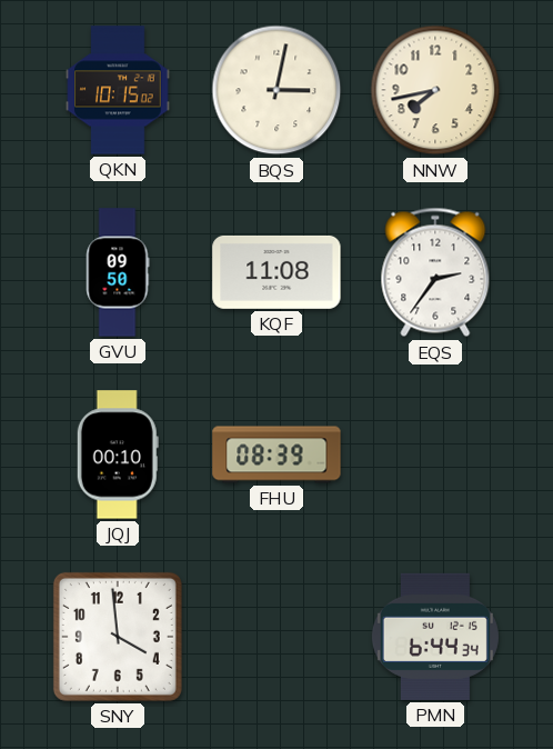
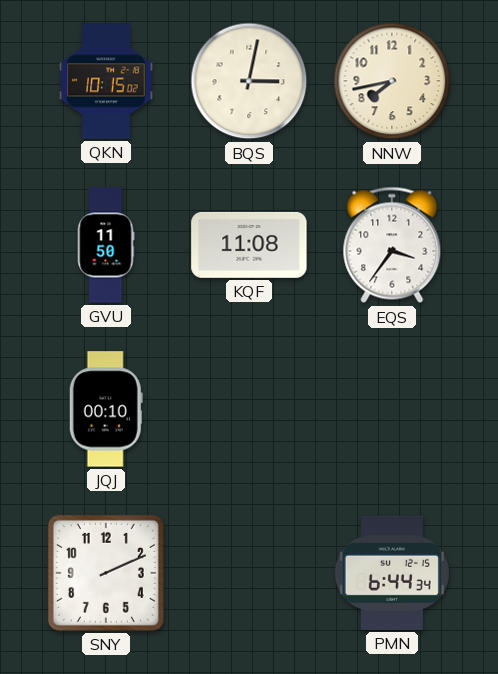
GVU: 09:50 -> 11:50
EQS: 2:36 -> 3:36
FHU: 08:39 -> none
SNY: 3:59 -> 2:11
